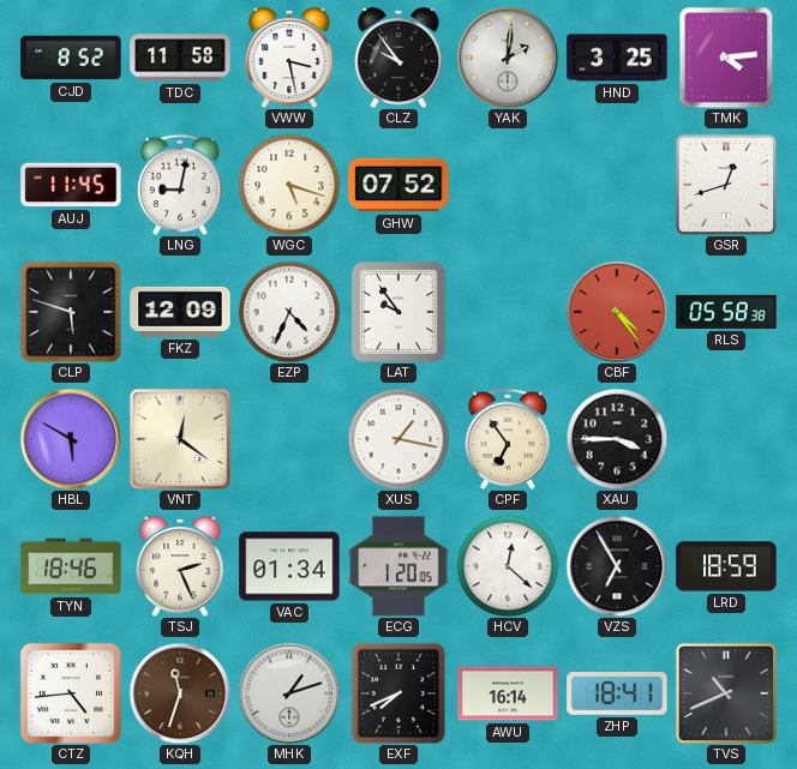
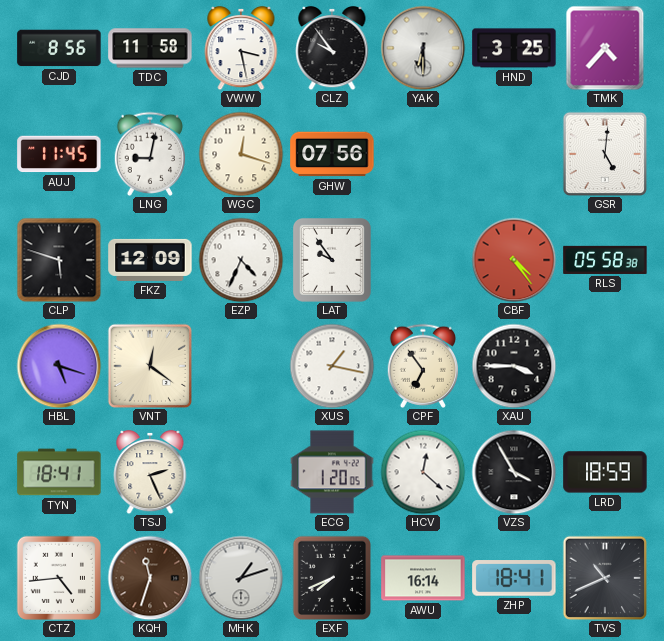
CJD: 8:52 -> 8:56
YAK: 2:01 -> 6:30
TMK: 4:14 -> 4:37
WGC: 5:18 -> 12:18
GHW: 07:52 -> 07:56
GSR: 12:42 -> 5:01
HBL: 5:50 -> 5:18
TYN: 18:46 -> 18:41
VAC: 01:34 -> none
VZS: 6:55 -> 3:55
